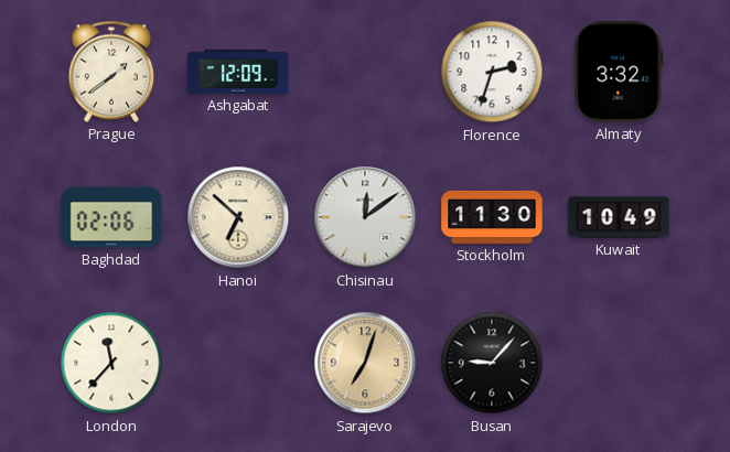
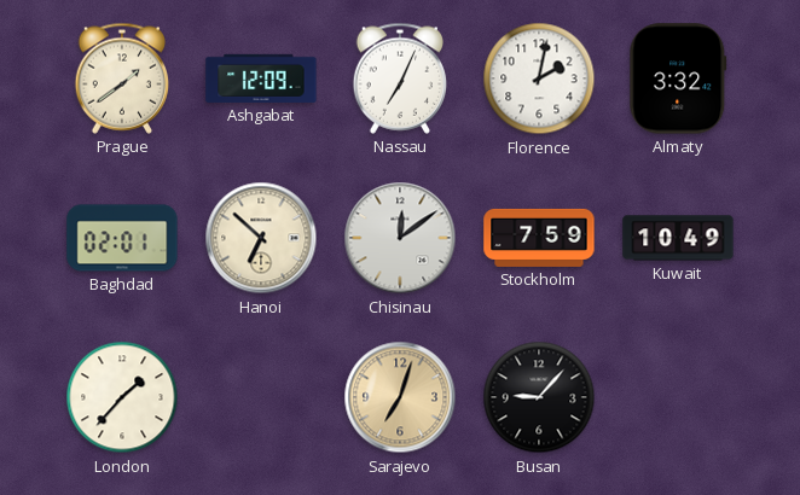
Nassau: none -> 7:04
Florence: 2:33 -> 2:02
Baghdad: 02:06 -> 02:01
Stockholm: 11:30 -> 7:59
London: 11:37 -> 1:37
